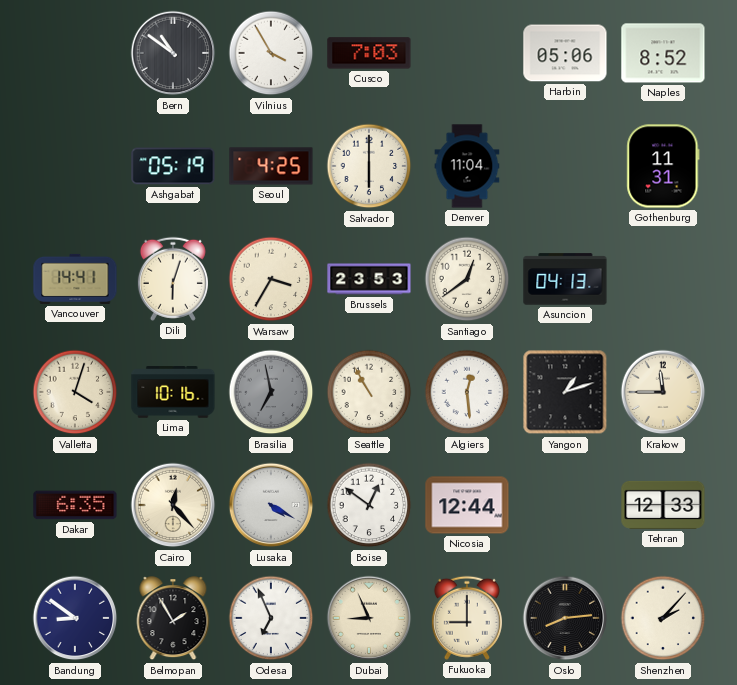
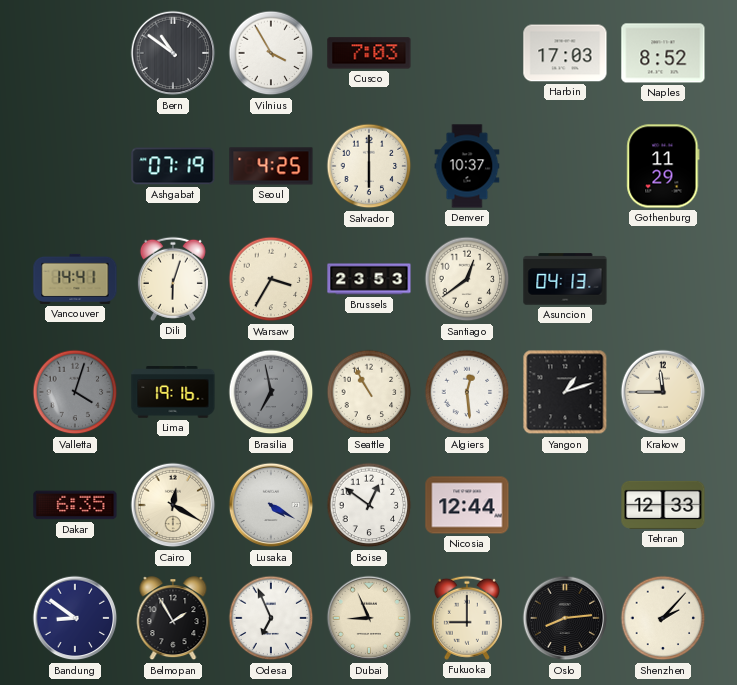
Harbin: 05:06 -> 17:03
Ashgabat: 05:19 -> 07:19
Denver: 11:04 -> 10:37
Gothenburg: 11:31 -> 11:29
Valletta dial: cream -> grey
Lima: 10:16 -> 19:16
Cairo: 12:23 -> 12:20
